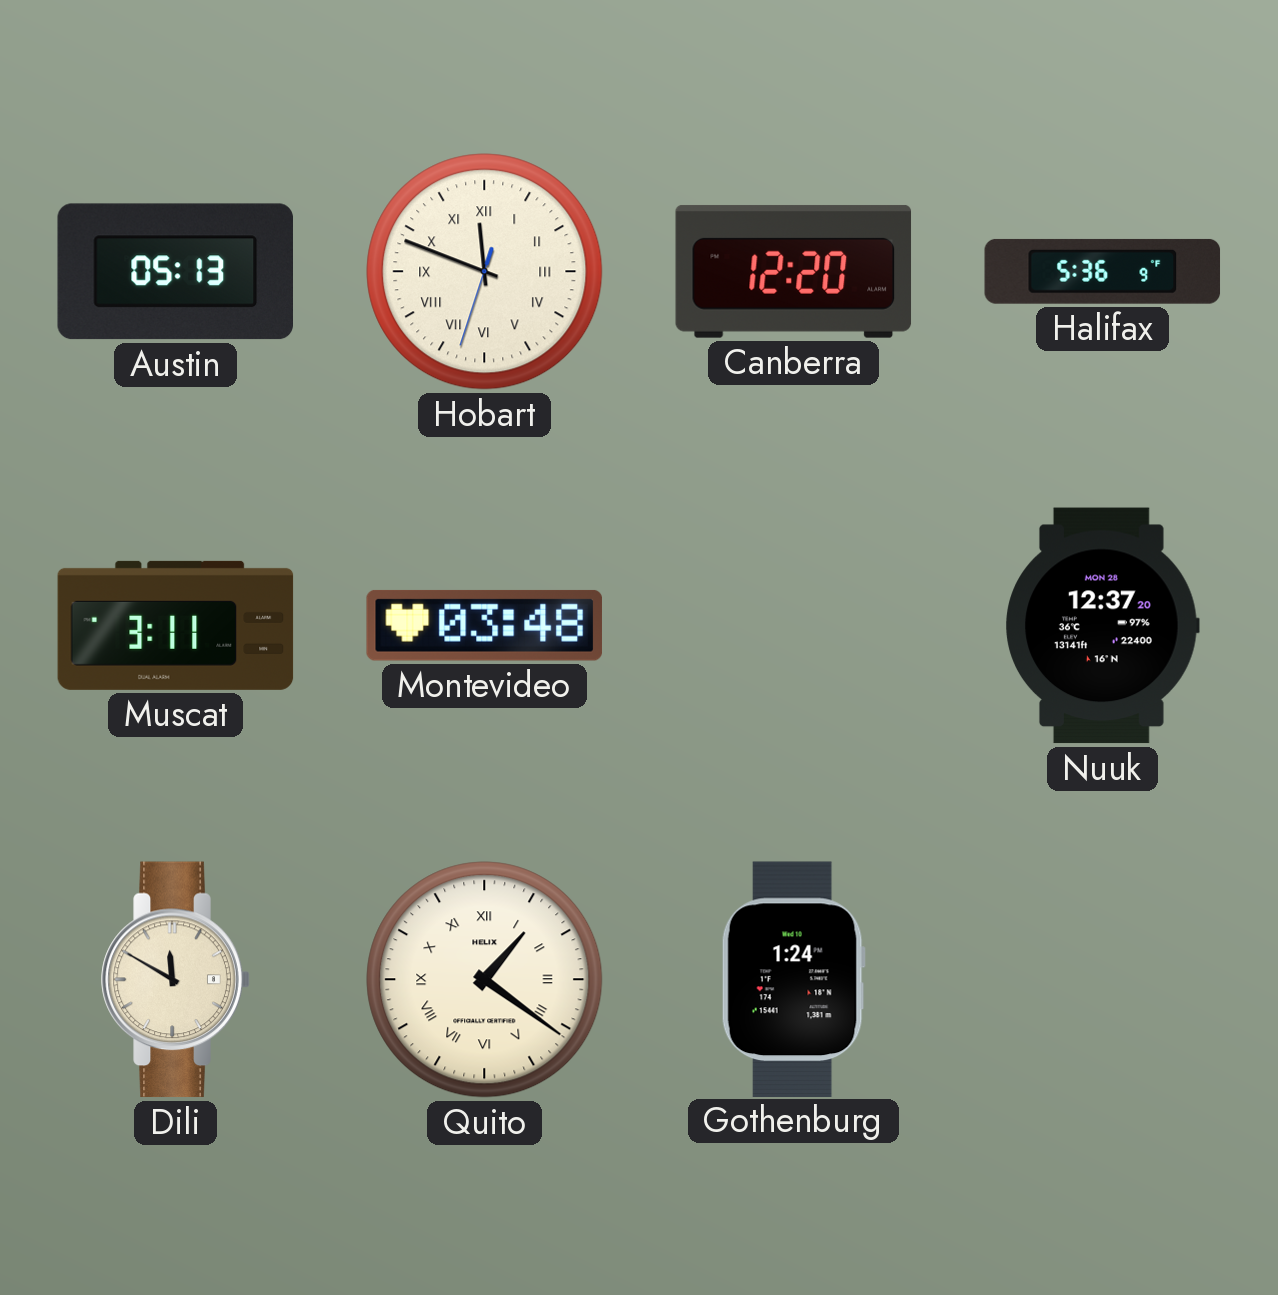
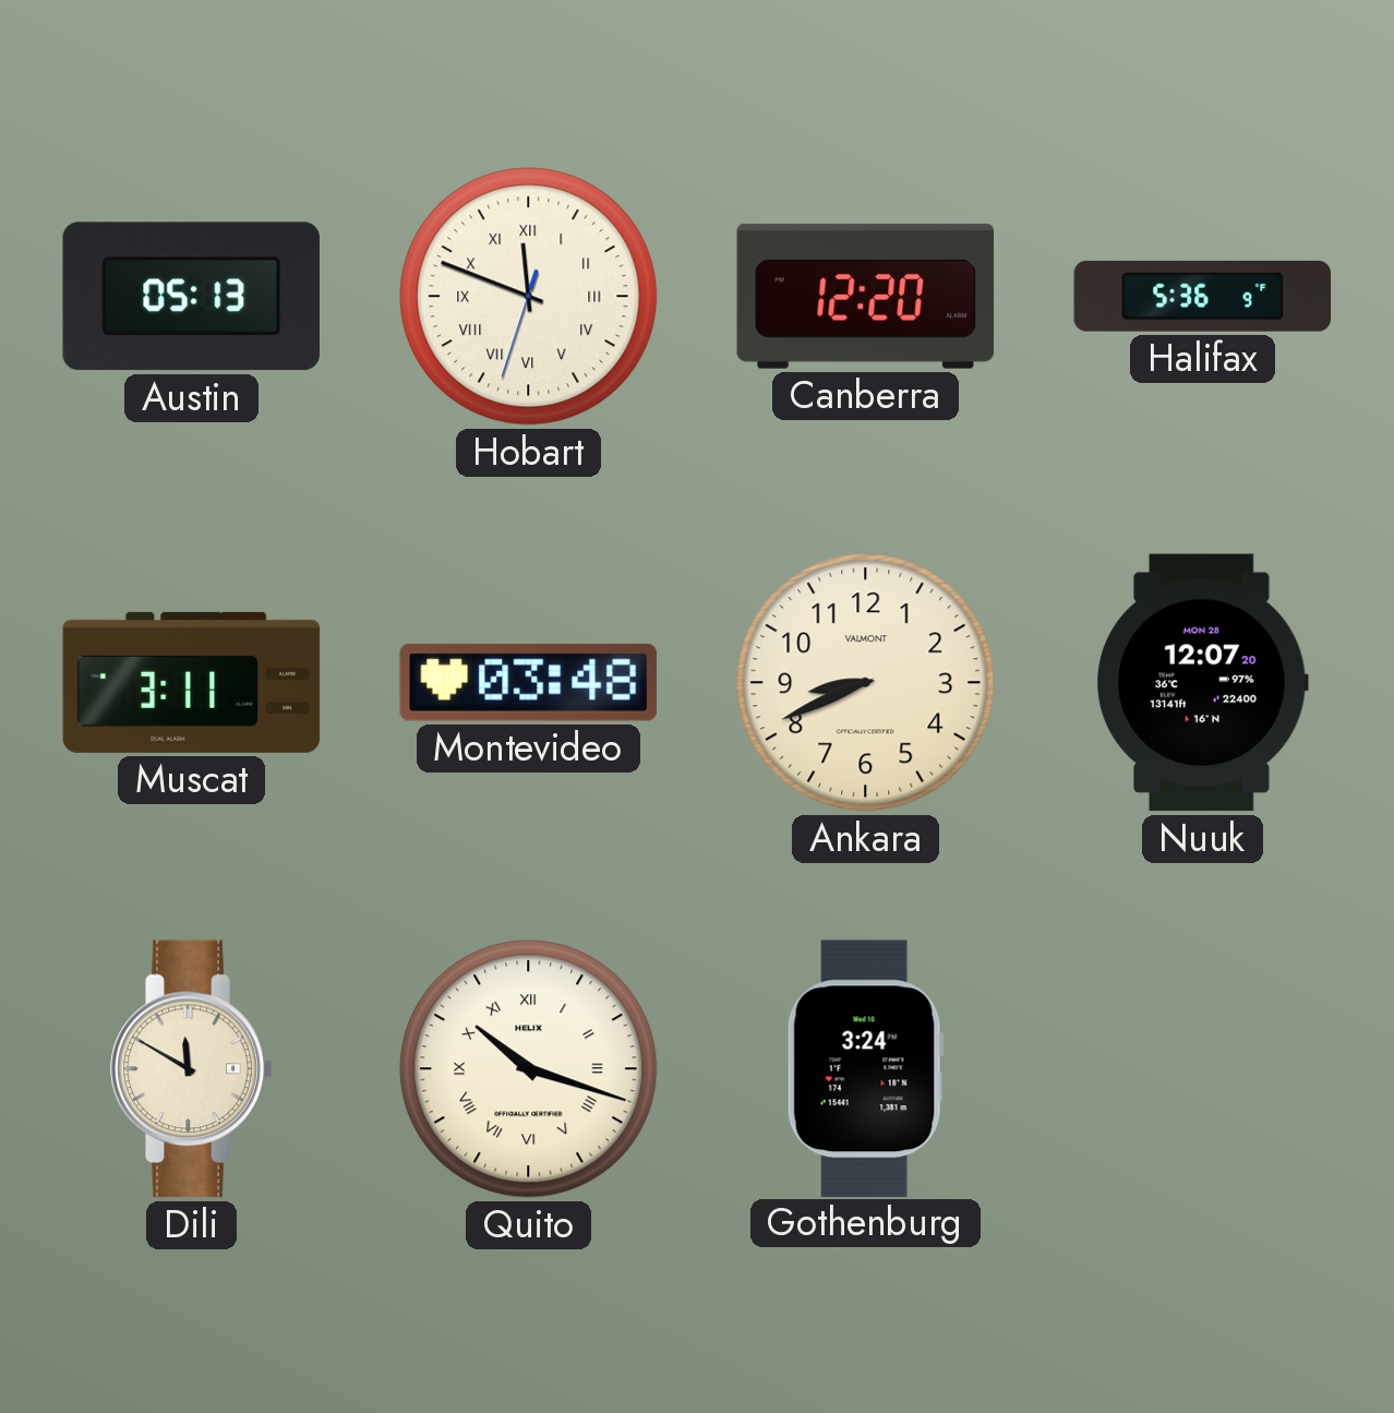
Ankara: none -> 8:41
Nuuk: 12:37 -> 12:07
Quito: 1:21 -> 10:18
Gothenburg: 1:24 -> 3:24
